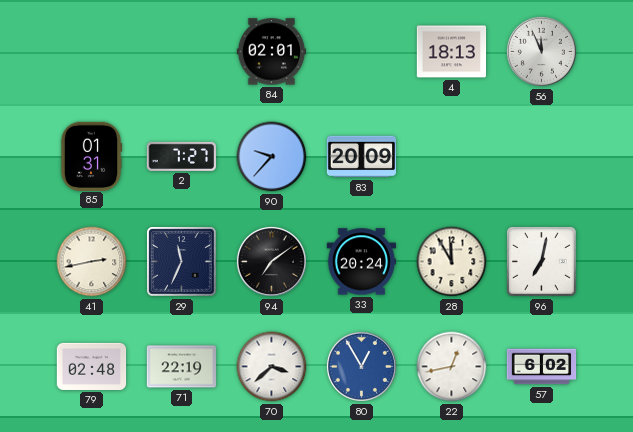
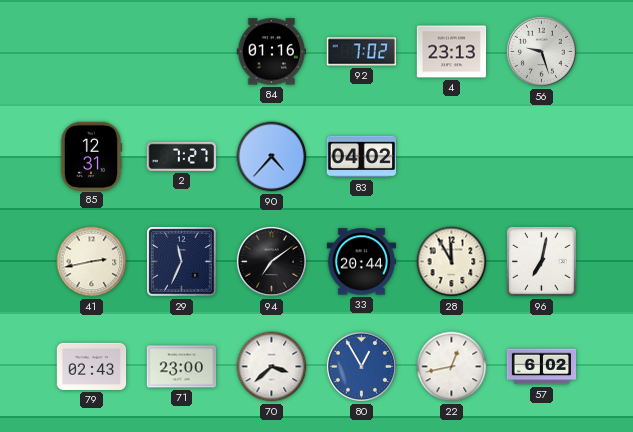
84: 02:01 -> 01:16
92: none -> 7:02
4: 18:13 -> 23:13
56: 11:56 -> 9:27
85: 01:31 -> 12:31
90: 9:37 -> 4:37
83: 20:09 -> 04:02
33: 20:24 -> 20:44
79: 02:48 -> 02:43
71: 22:19 -> 23:00
